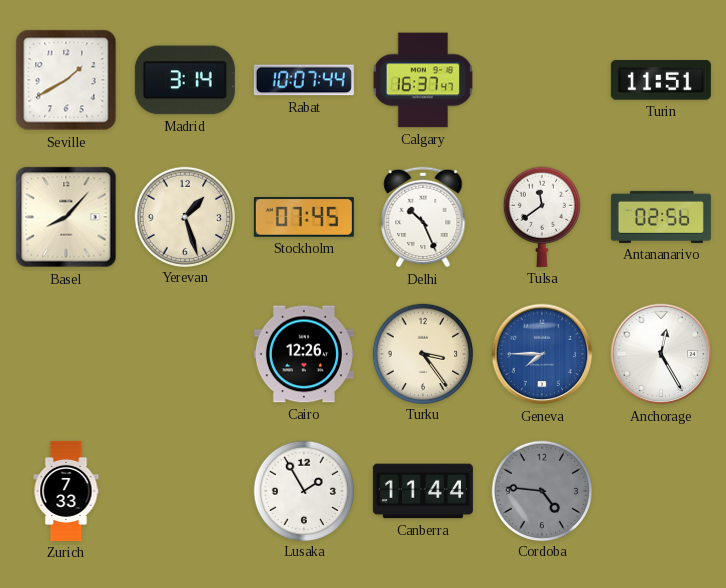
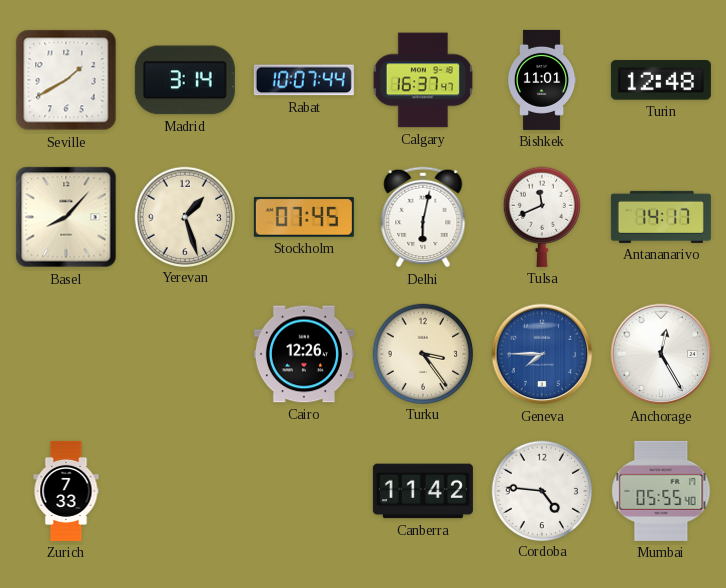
Bishkek: none -> 11:01
Turin: 11:51 -> 12:48
Delhi: 10:26 -> 6:02
Tulsa: 11:39 -> 11:41
Antananarivo: 02:56 -> 14:17
Lusaka: 1:55 -> none
Canberra: 11:44 -> 11:42
Cordoba dial: grey -> white
Mumbai: none -> 05:55
